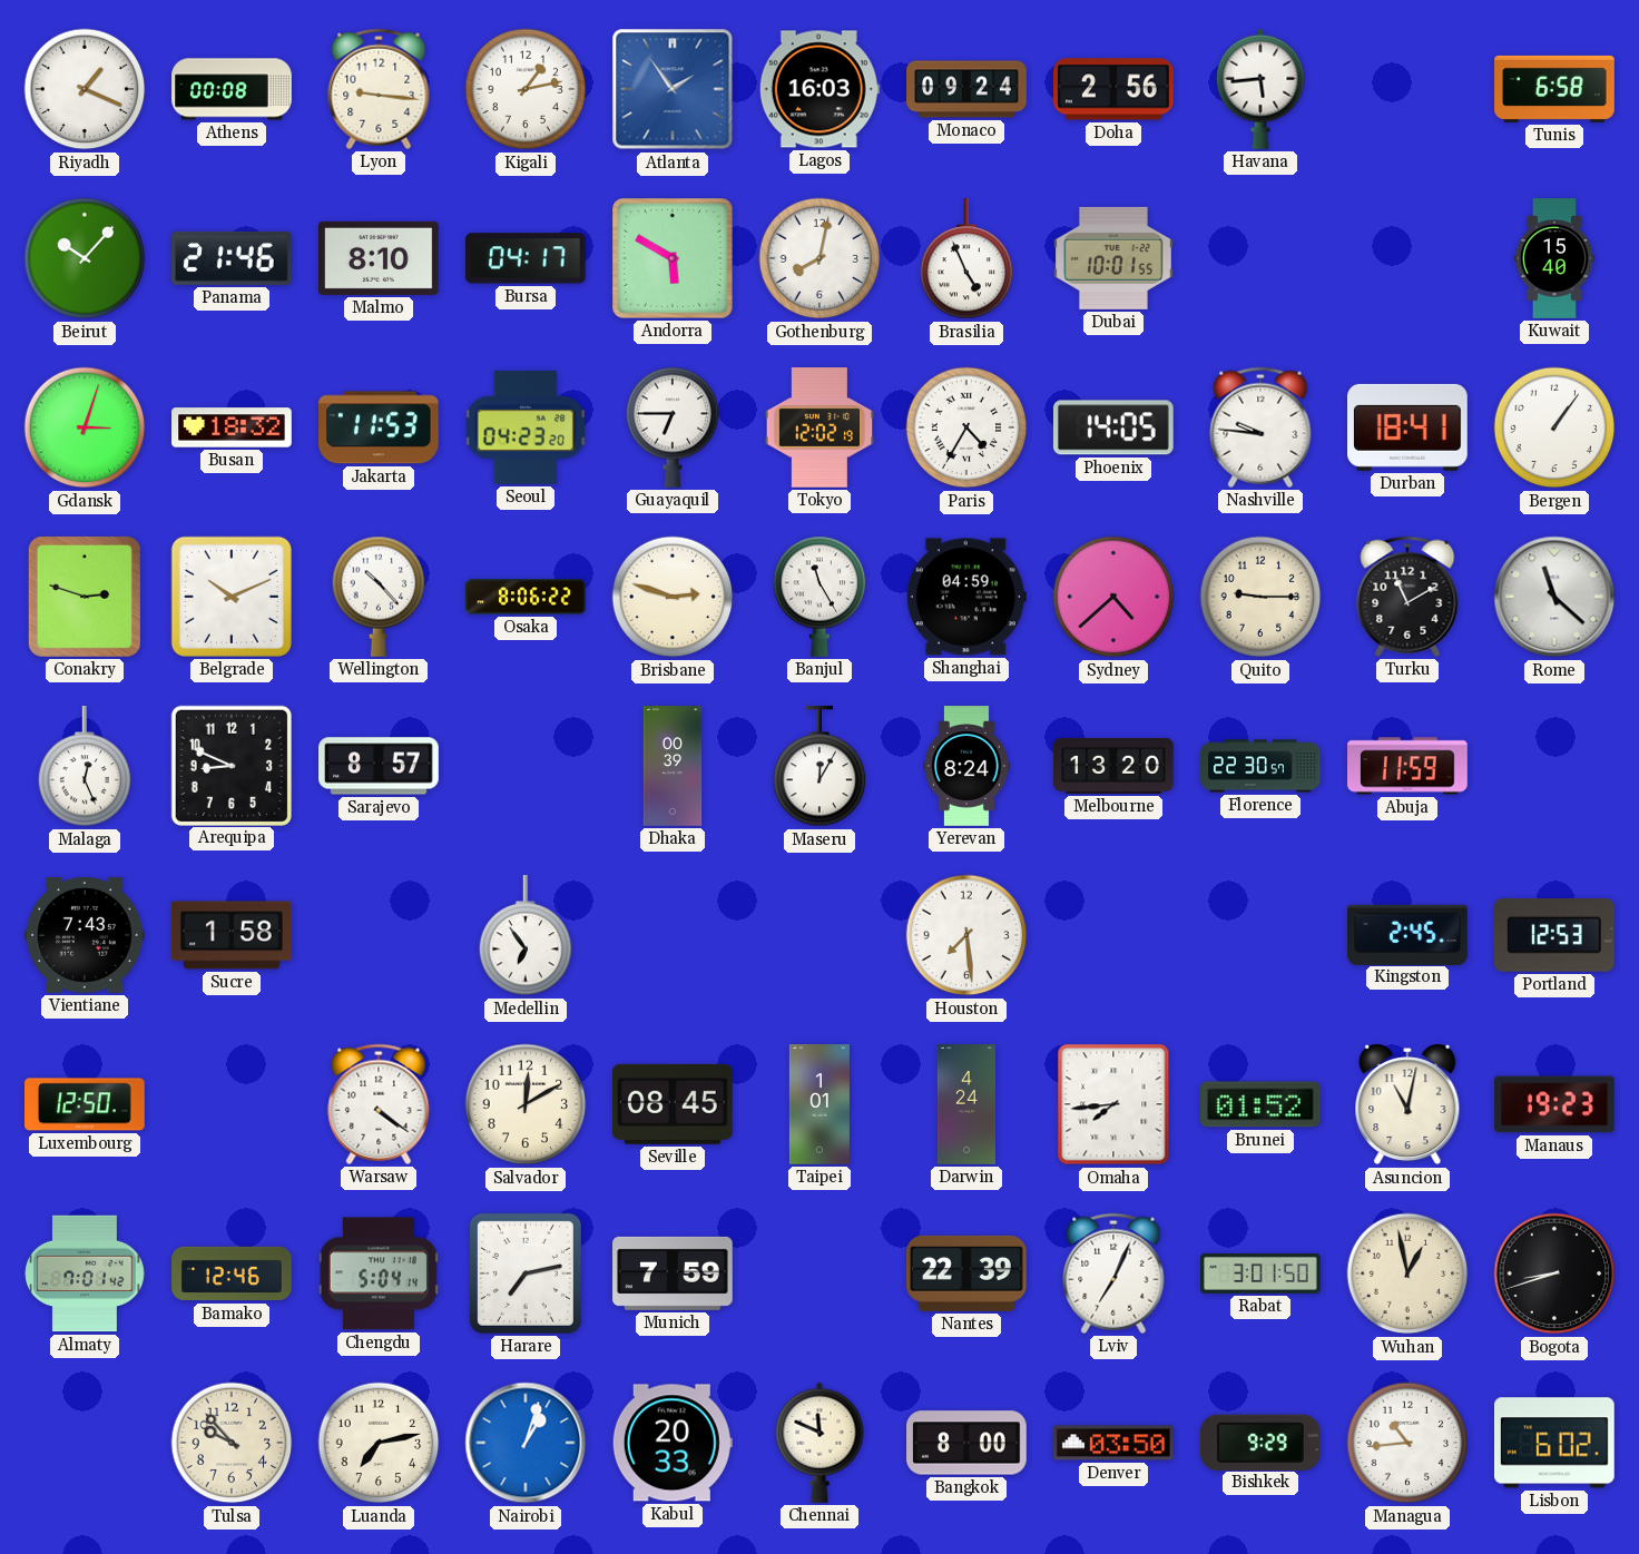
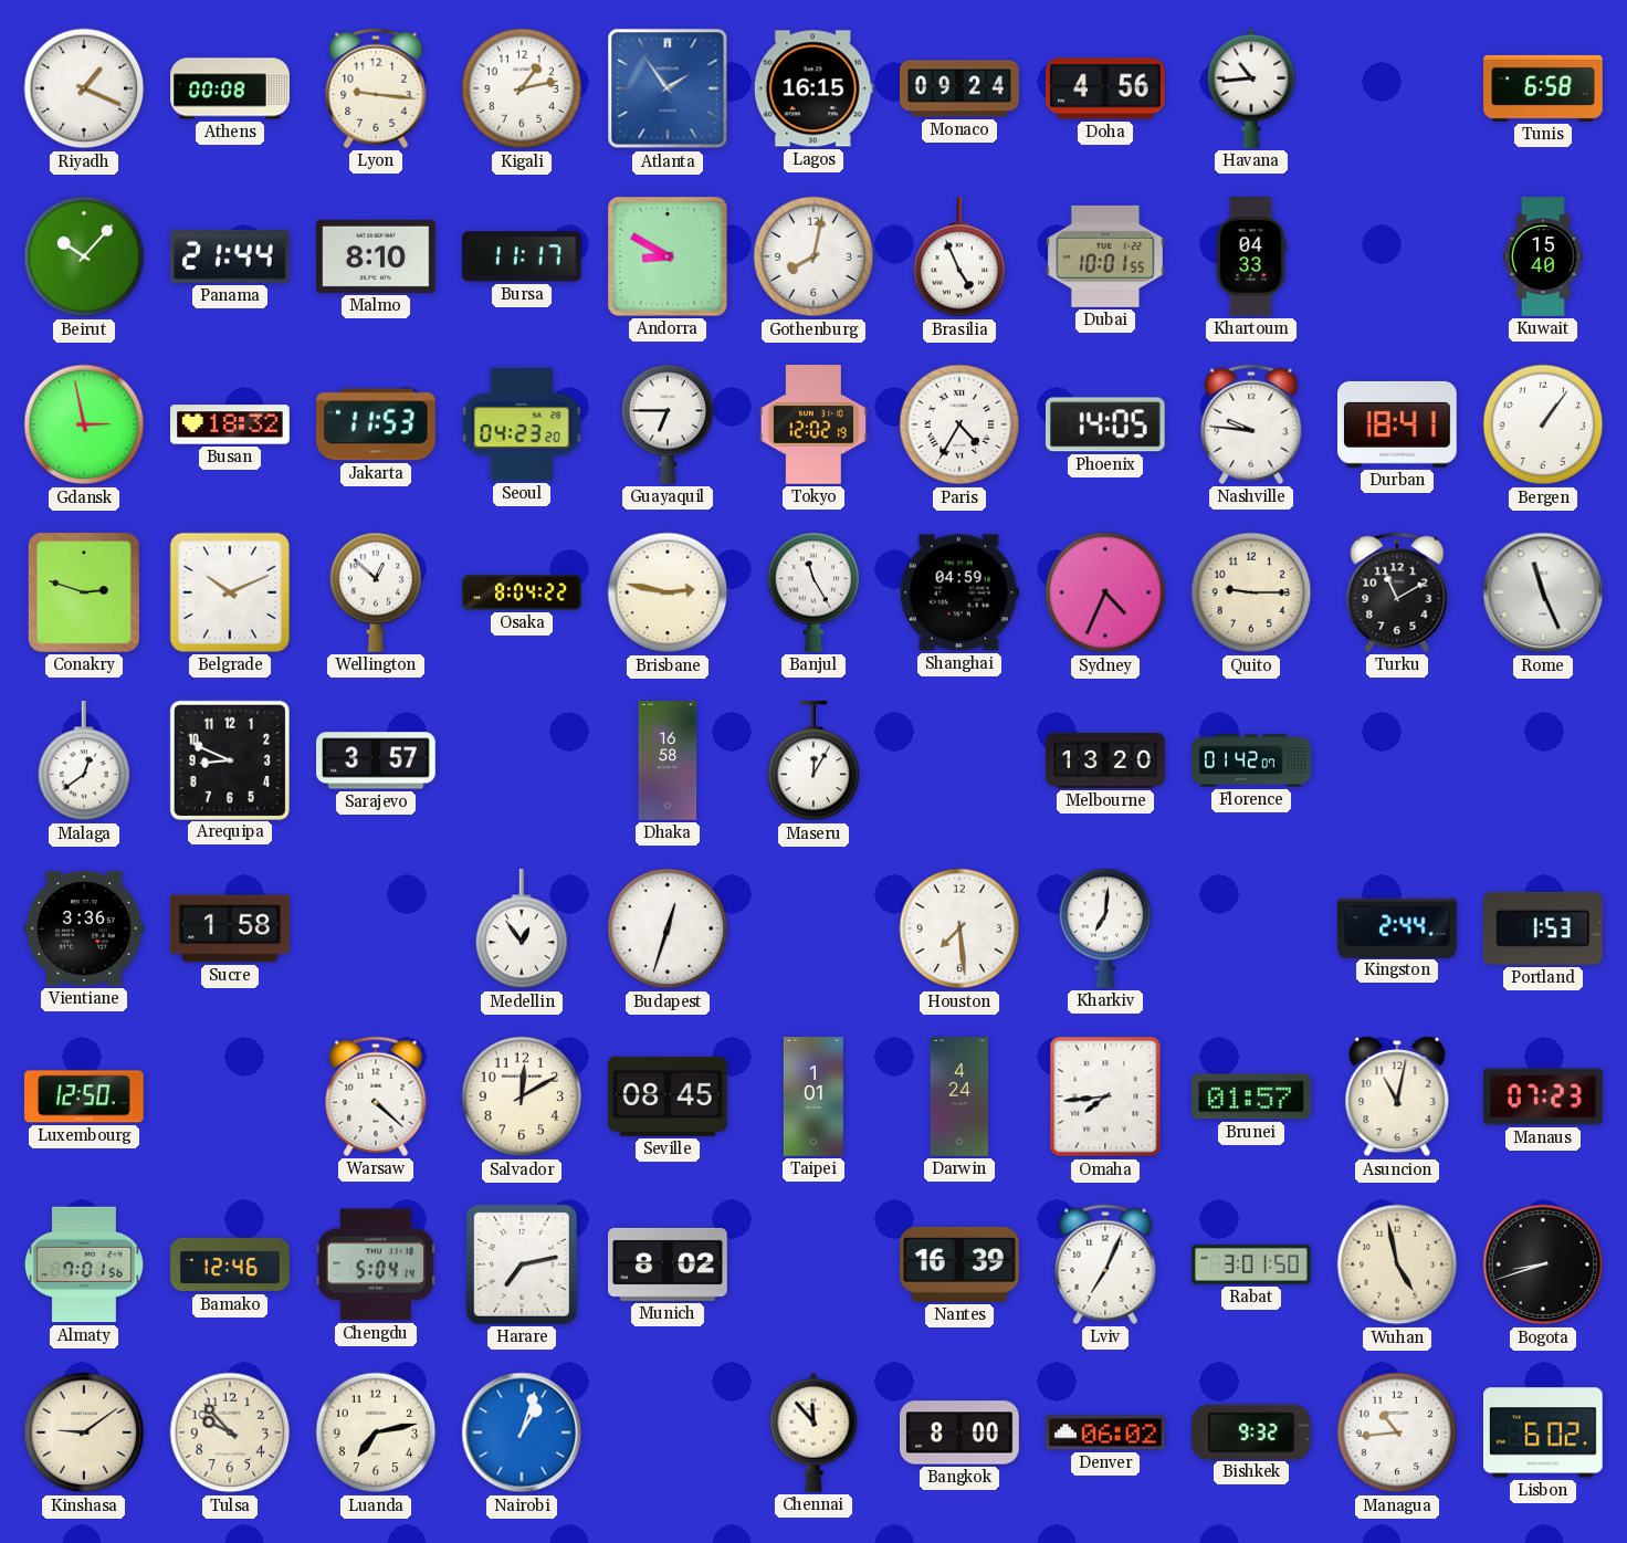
Lagos: 16:03 -> 16:15
Doha: 2:56 -> 4:56
Havana: 5:44 -> 10:44
Panama: 21:46 -> 21:44
Bursa: 04:17 -> 11:17
Andorra: 5:50 -> 8:50
Khartoum: none -> 04:33
Gdansk: 3:03 -> 2:58
Wellington: 10:23 -> 12:52
Osaka: 8:06 -> 8:04
Brisbane: 2:48 -> 2:47
Sydney: 4:38 -> 4:34
Rome: 11:22 -> 11:26
Malaga: 12:26 -> 12:39
Sarajevo: 8:57 -> 3:57
Dhaka: 00:39 -> 16:58
Yerevan: 8:24 -> none
Florence: 22:30 -> 01:42
Abuja: 11:59 -> none
Vientiane: 7:43 -> 3:36
Medellin: 6:54 -> 12:54
Budapest: none -> 12:33
Kharkiv: none -> 7:01
Kingston: 2:45 -> 2:44
Portland: 12:53 -> 1:53
Warsaw: 4:21 -> 4:22
Brunei: 01:52 -> 01:57
Manaus: 19:23 -> 07:23
Almaty: 7:01:42 -> 7:01:56
Munich: 7:59 -> 8:02
Nantes: 22:39 -> 16:39
Wuhan: 12:58 -> 4:58
Kinshasa: none -> 9:09
Kabul: 20:33 -> none
Chennai: 11:49 -> 11:53
Denver: 03:50 -> 06:02
Bishkek: 9:29 -> 9:32
